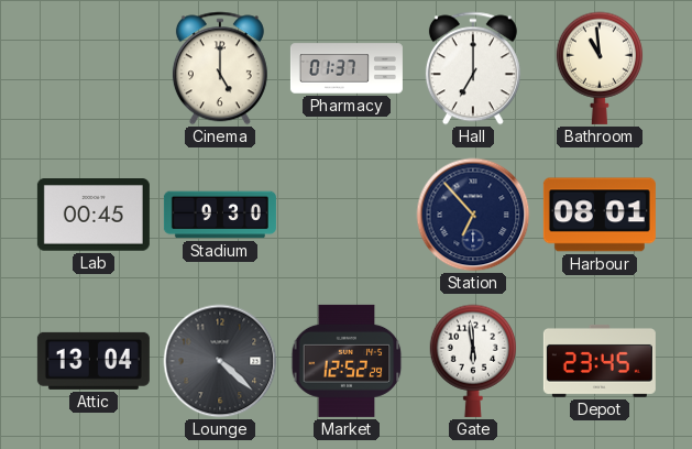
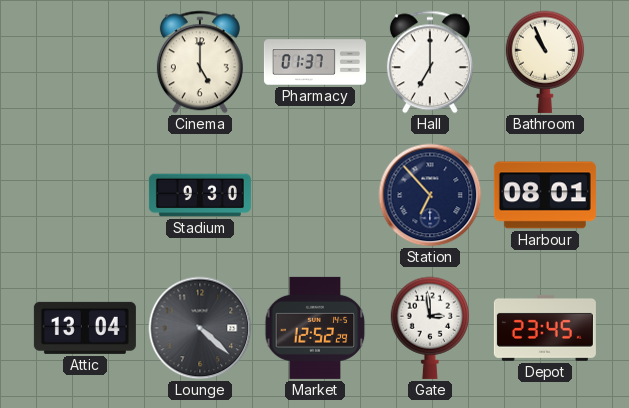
Bathroom: 10:59 -> 10:56
Lab: 00:45 -> none
Gate: 5:59 -> 2:59
